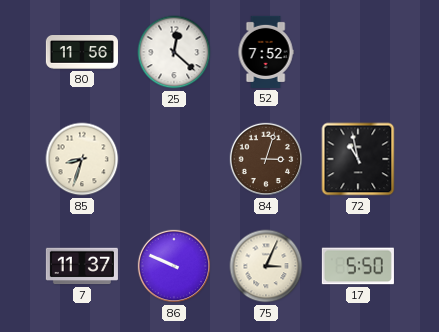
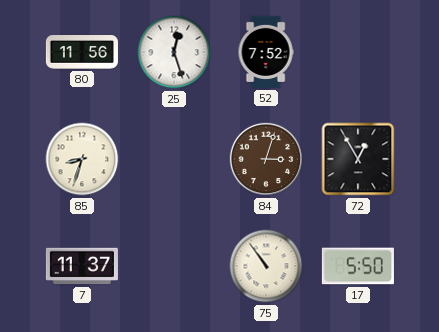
25: 12:22 -> 12:27
72: 10:58 -> 12:55
86: 9:49 -> none
75: 3:04 -> 10:54
